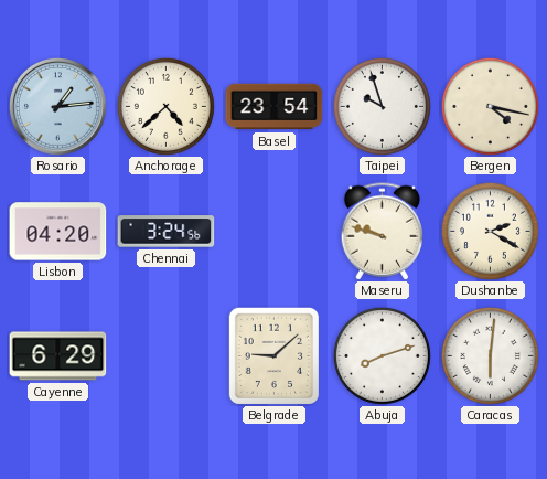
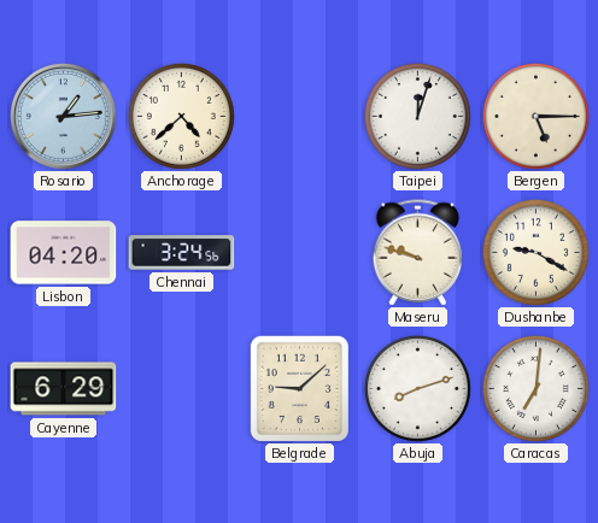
Basel: 23:54 -> none
Taipei: 9:57 -> 12:03
Bergen: 4:17 -> 5:15
Dushanbe: 2:20 -> 9:20
Caracas: 6:01 -> 7:01
